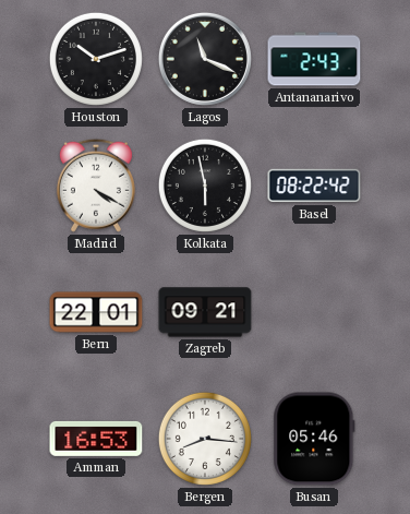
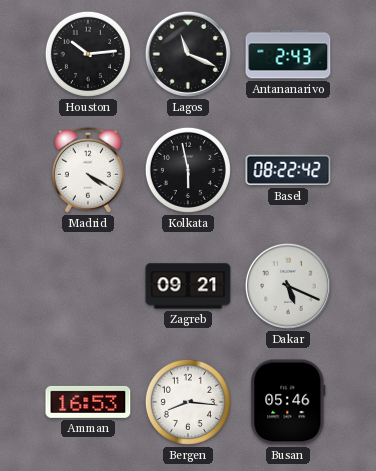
Houston: 10:12 -> 10:14
Bern: 22:01 -> none
Dakar: none -> 5:19
